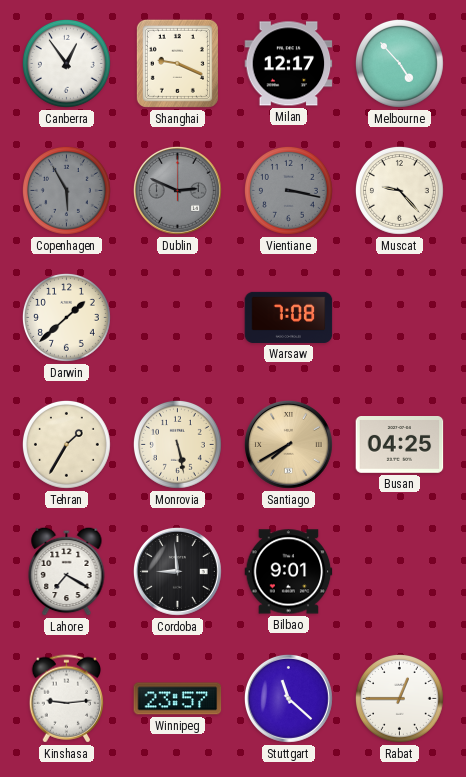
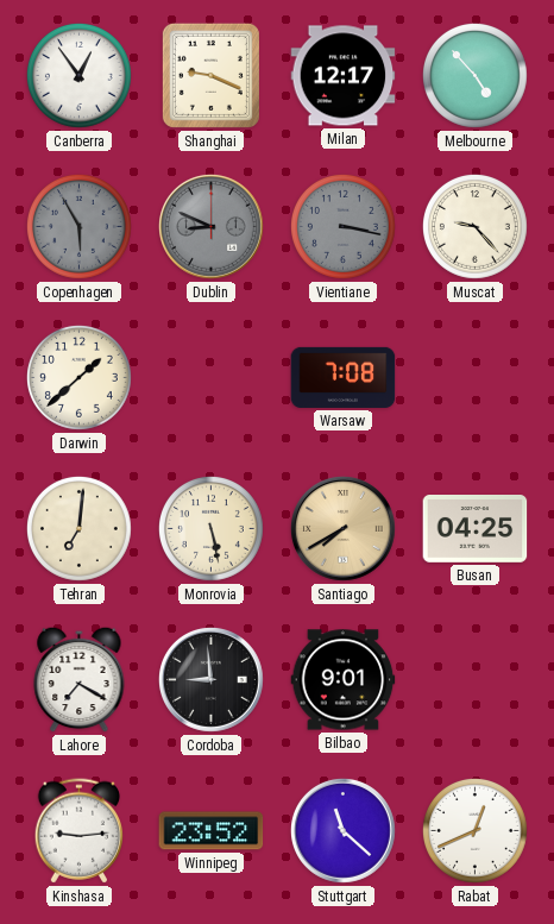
Dublin: 2:49 -> 8:49
Tehran: 1:35 -> 7:01
Winnipeg: 23:57 -> 23:52
Rabat: 12:45 -> 12:41
